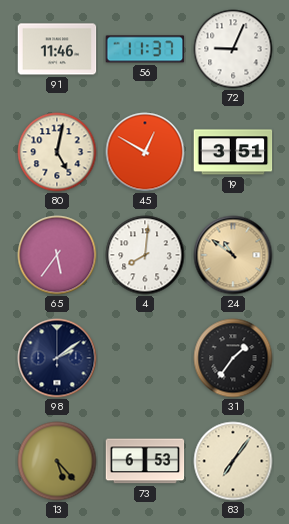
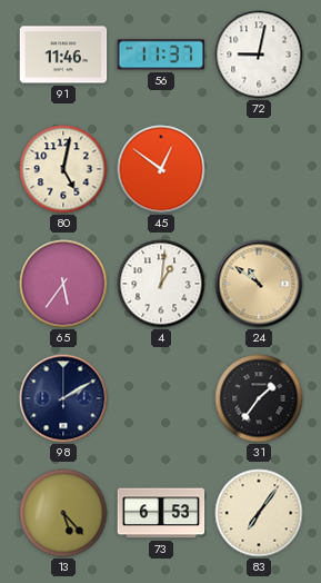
72: 9:04 -> 9:02
45: 12:50 -> 12:51
19: 3:51 -> none
4: 8:01 -> 1:01
98: 2:09 -> 2:10
